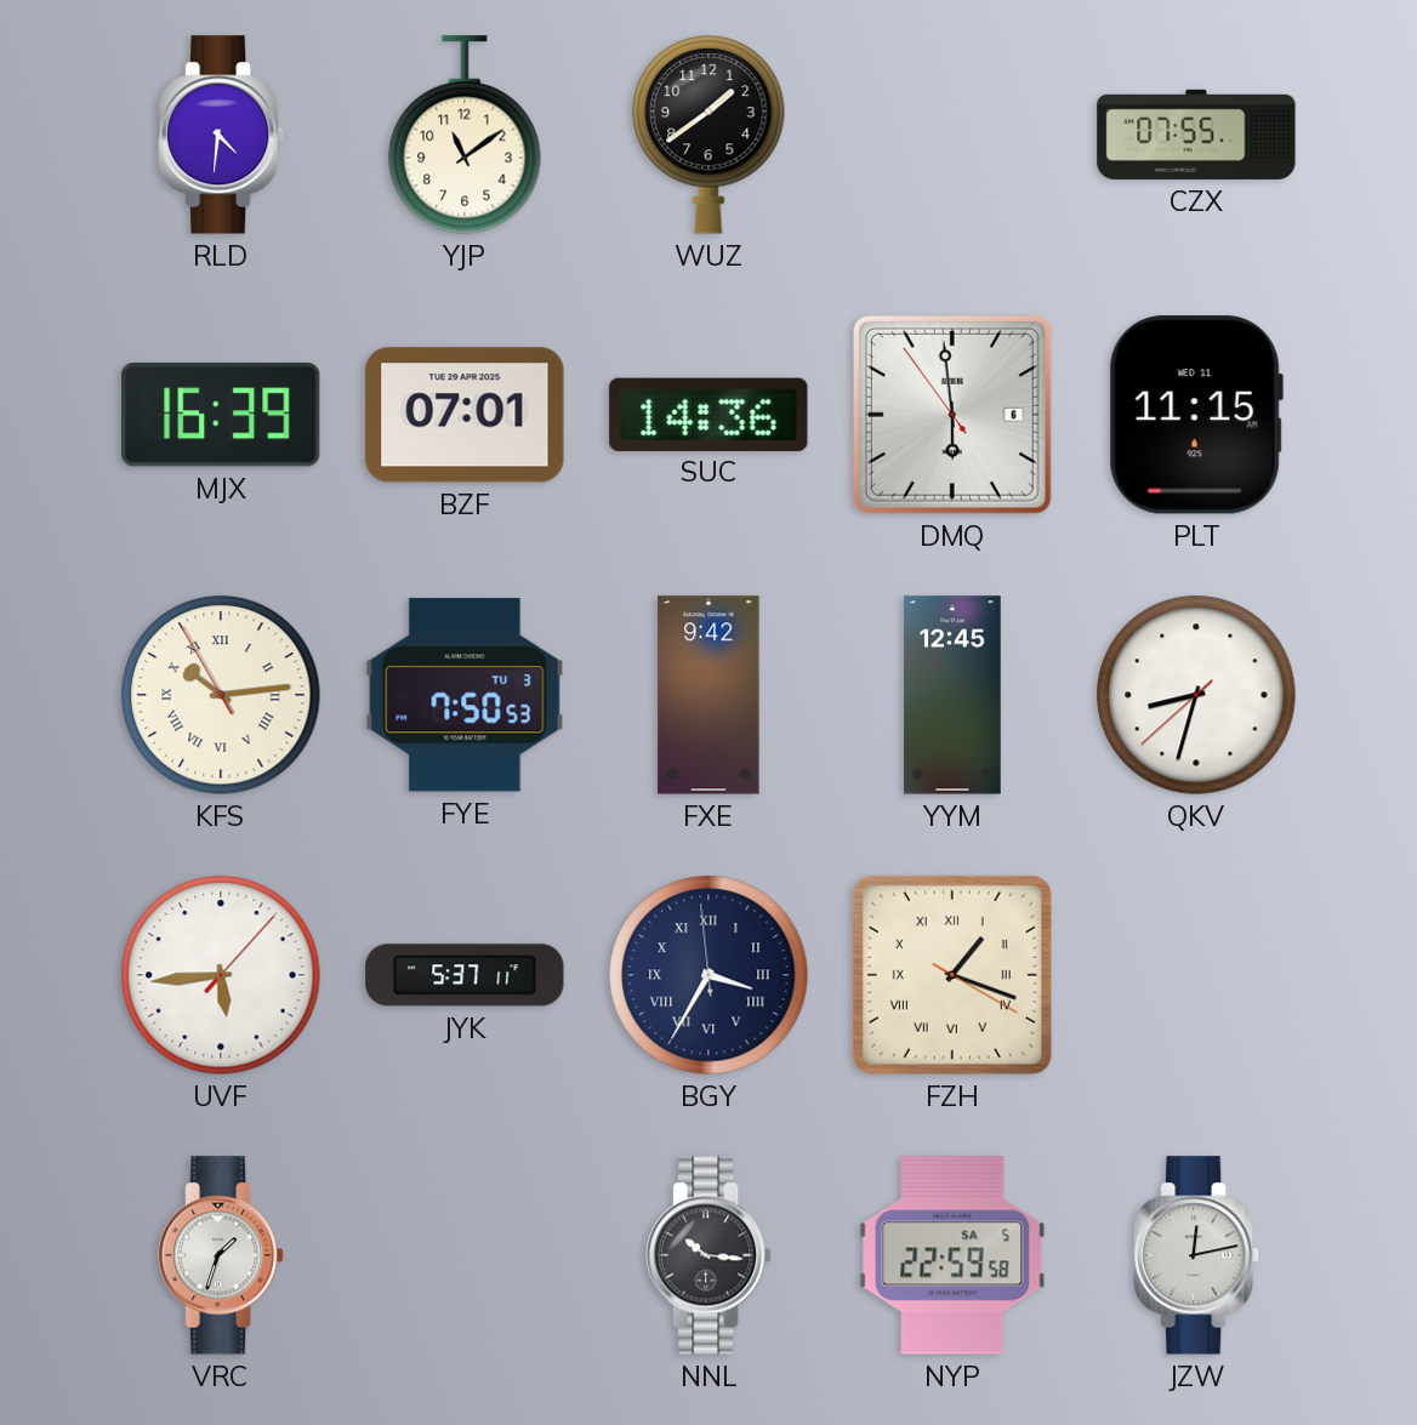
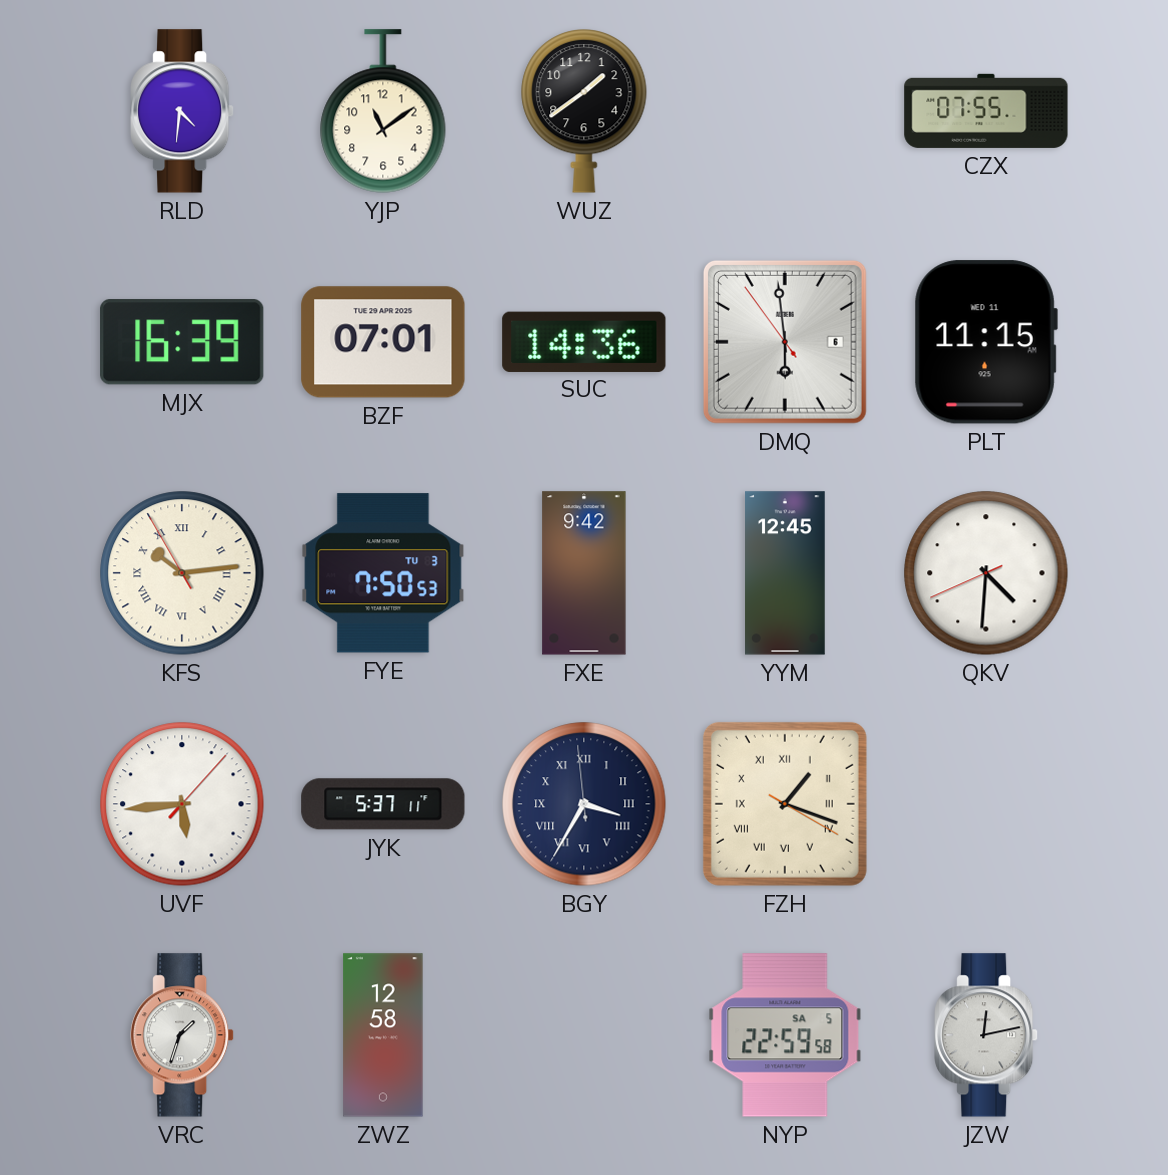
QKV: 8:32 -> 4:30
ZWZ: none -> 12:58
NNL: 10:16 -> none
